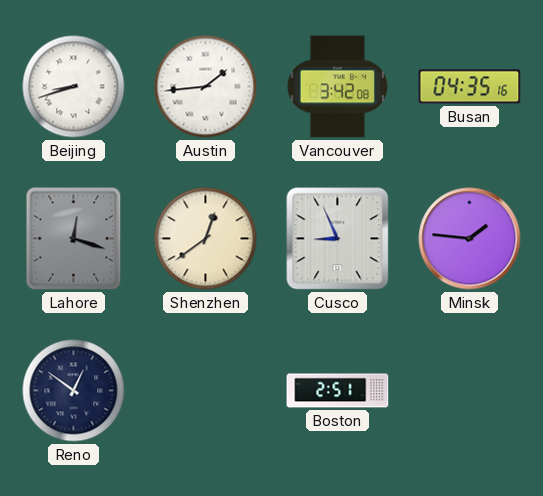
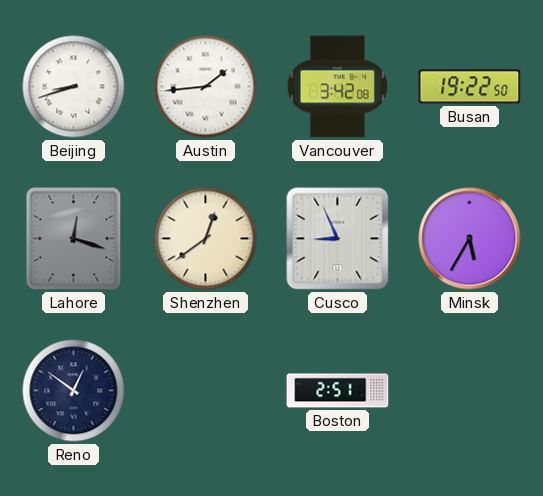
Busan: 04:35 -> 19:22
Minsk: 1:46 -> 5:35
